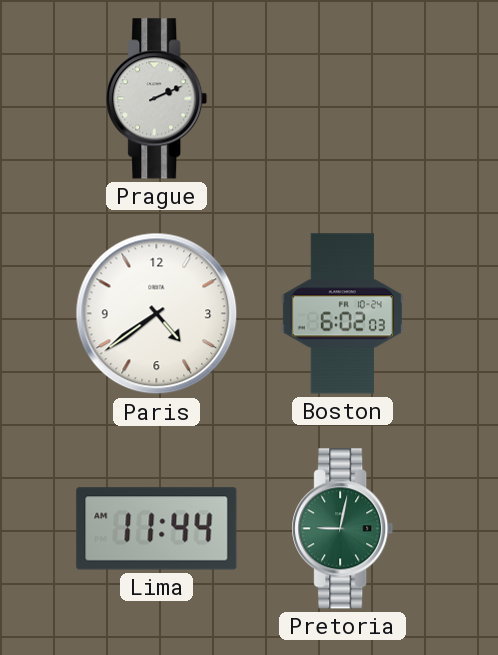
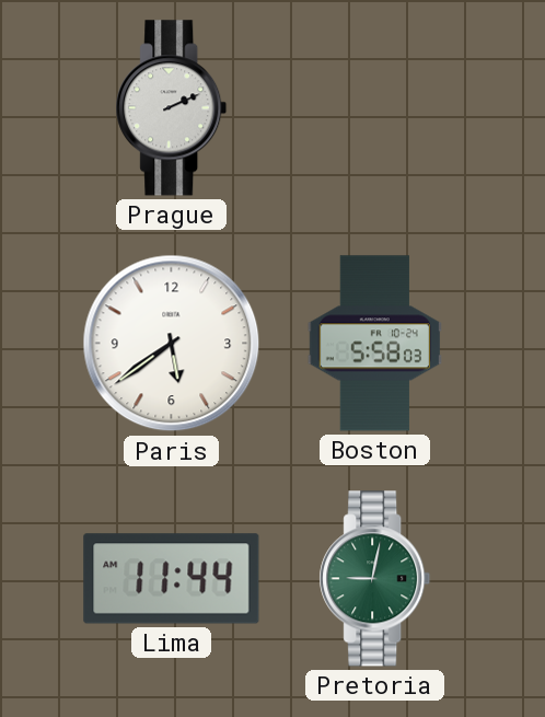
Paris: 4:39 -> 5:39
Boston: 6:02 -> 5:58
